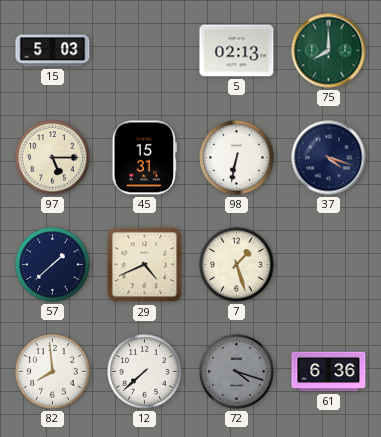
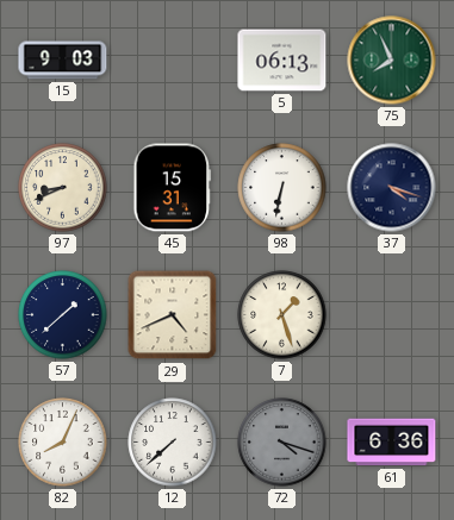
15: 5:03 -> 9:03
5: 02:13 -> 06:13
75: 8:00 -> 7:56
97: 5:15 -> 8:41
82: 7:59 -> 8:04
